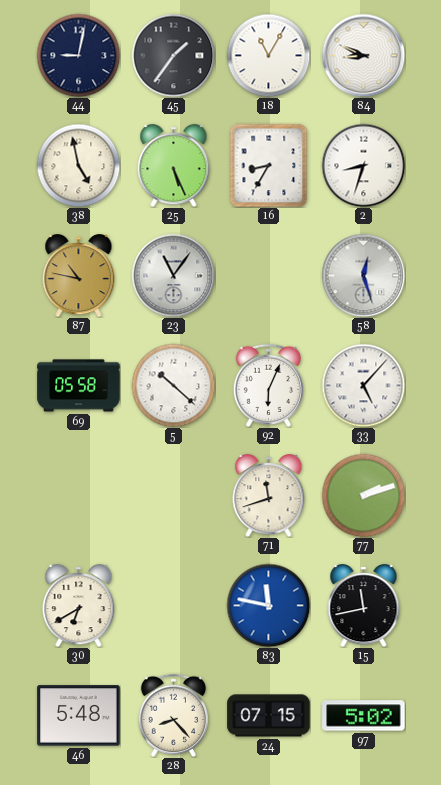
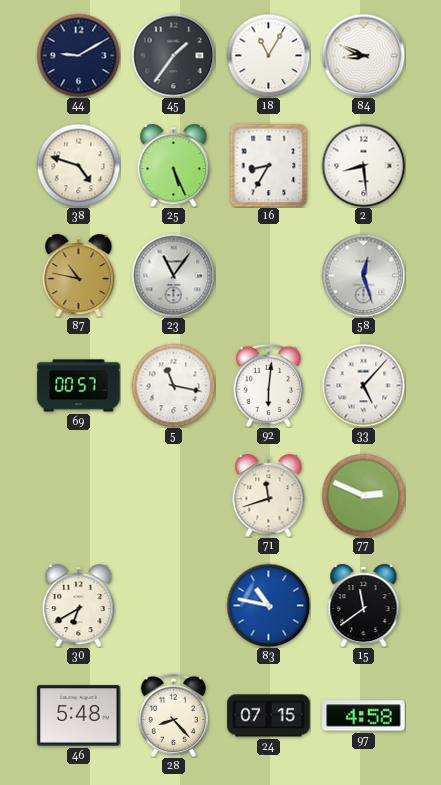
44: 9:02 -> 9:10
38: 4:58 -> 4:48
2: 8:33 -> 8:29
69: 05:58 -> 00:57
5: 10:22 -> 11:17
92: 6:04 -> 6:01
77: 2:12 -> 2:49
83: 11:47 -> 10:47
15: 11:43 -> 11:39
97: 5:02 -> 4:58
